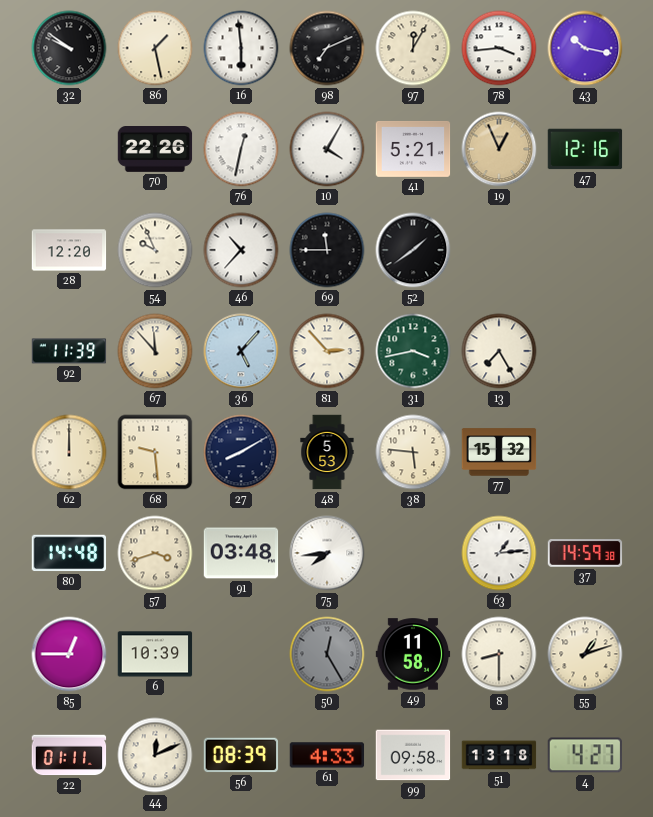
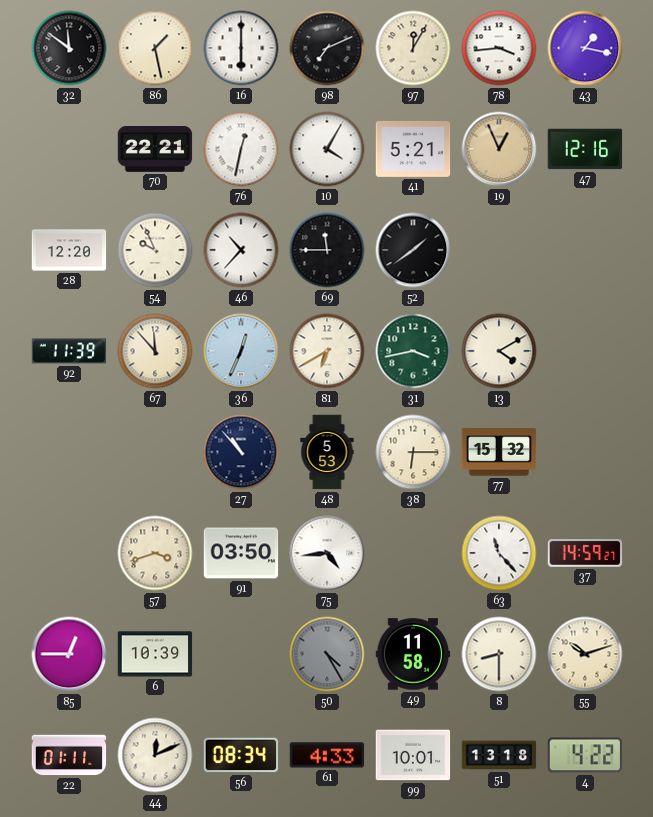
32: 9:51 -> 11:51
16: 5:59 -> 6:00
43: 10:17 -> 1:17
70: 22:26 -> 22:21
36: 5:07 -> 12:34
81: 2:53 -> 6:40
13: 7:25 -> 4:10
62: 12:00 -> none
68: 9:29 -> none
27: 8:10 -> 10:53
38: 5:46 -> 6:15
80: 14:48 -> none
91: 03:48 -> 03:50
75: 7:44 -> 4:44
63: 1:14 -> 11:23
37: 14:59:38 -> 14:59:27
50: 12:25 -> 4:25
55: 1:12 -> 10:12
56: 08:39 -> 08:34
99: 09:58 -> 10:01
4: 4:27 -> 4:22
